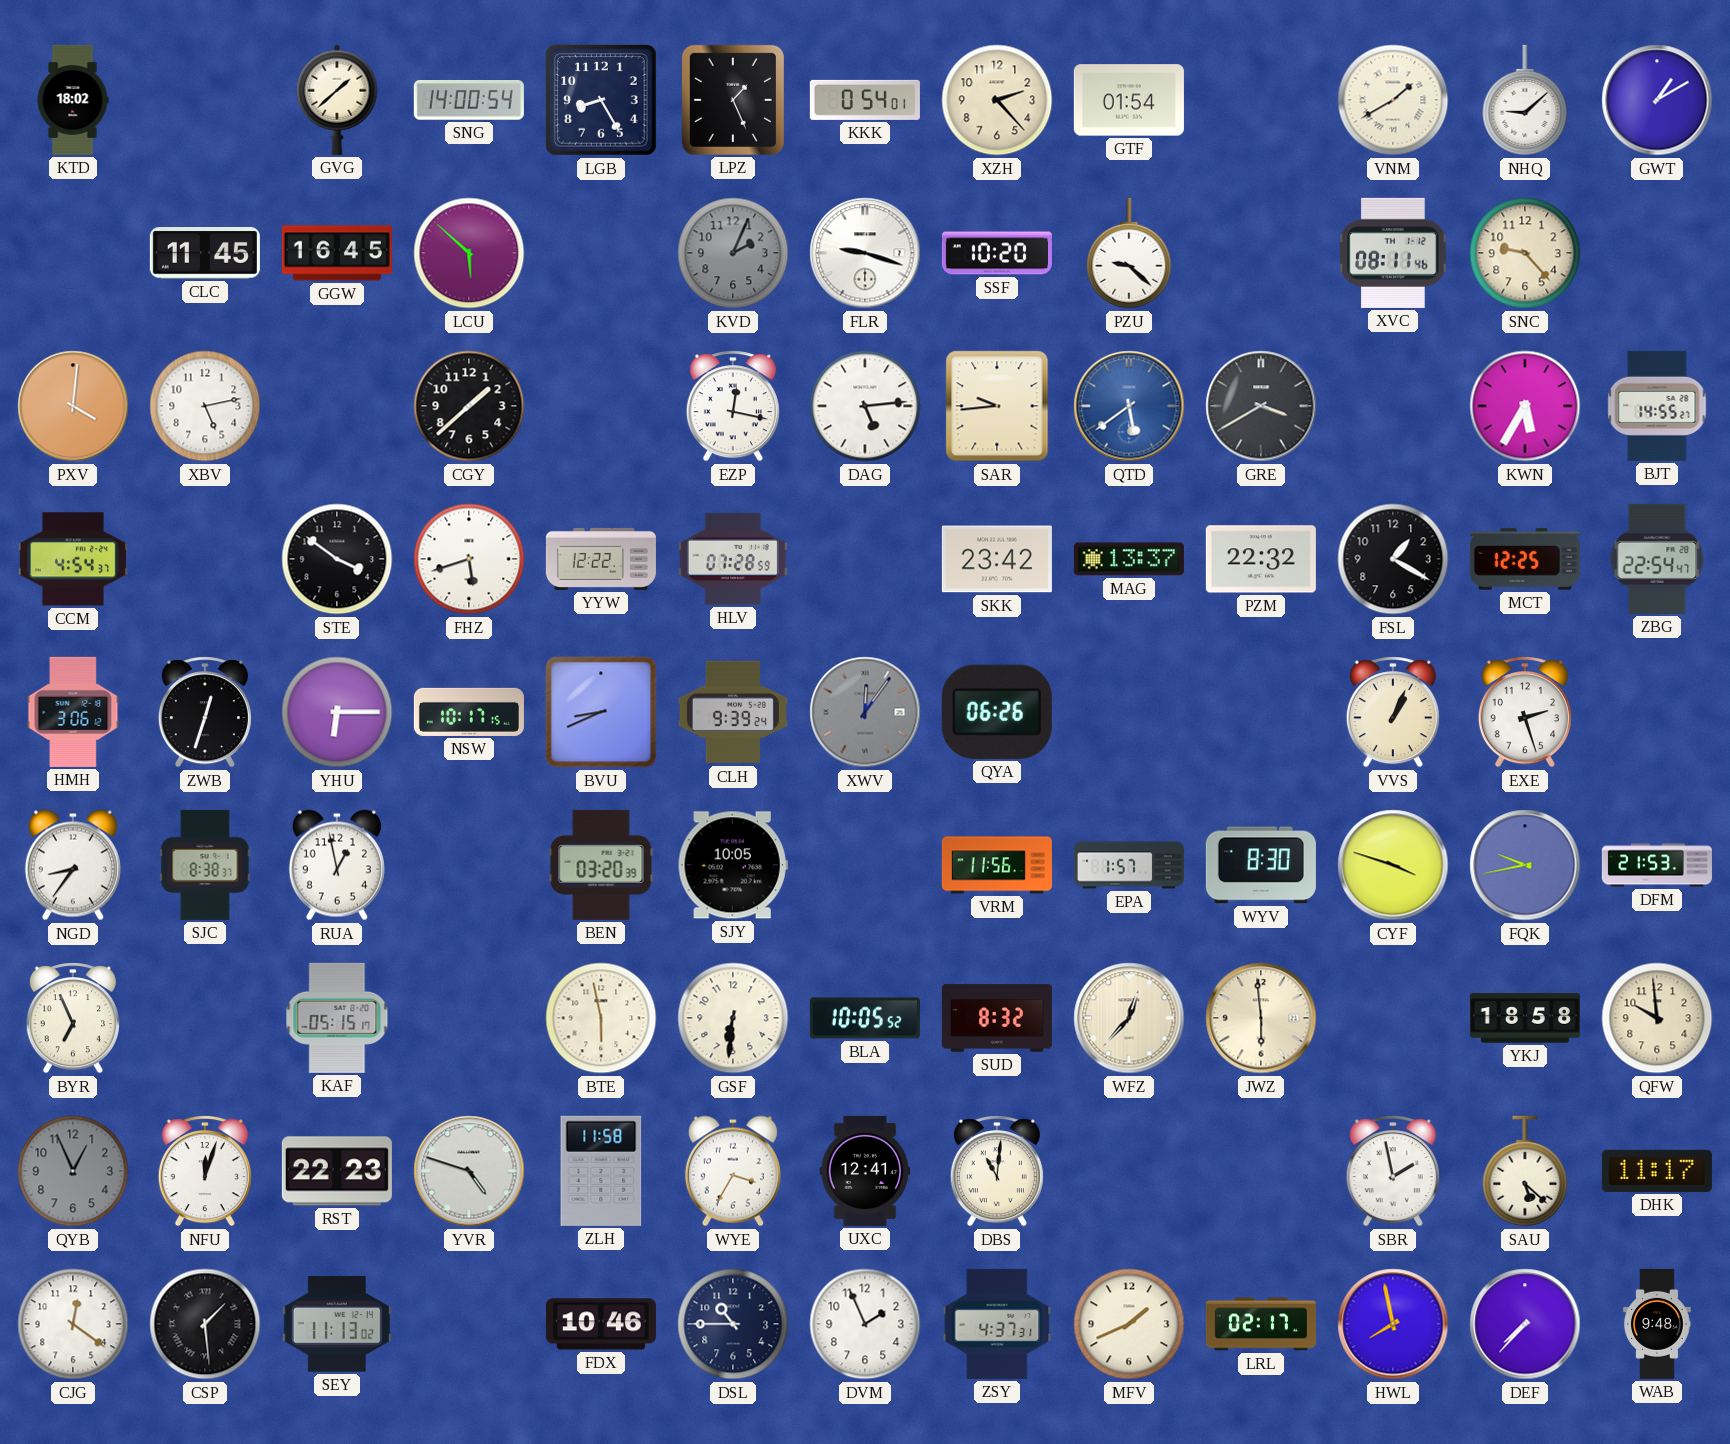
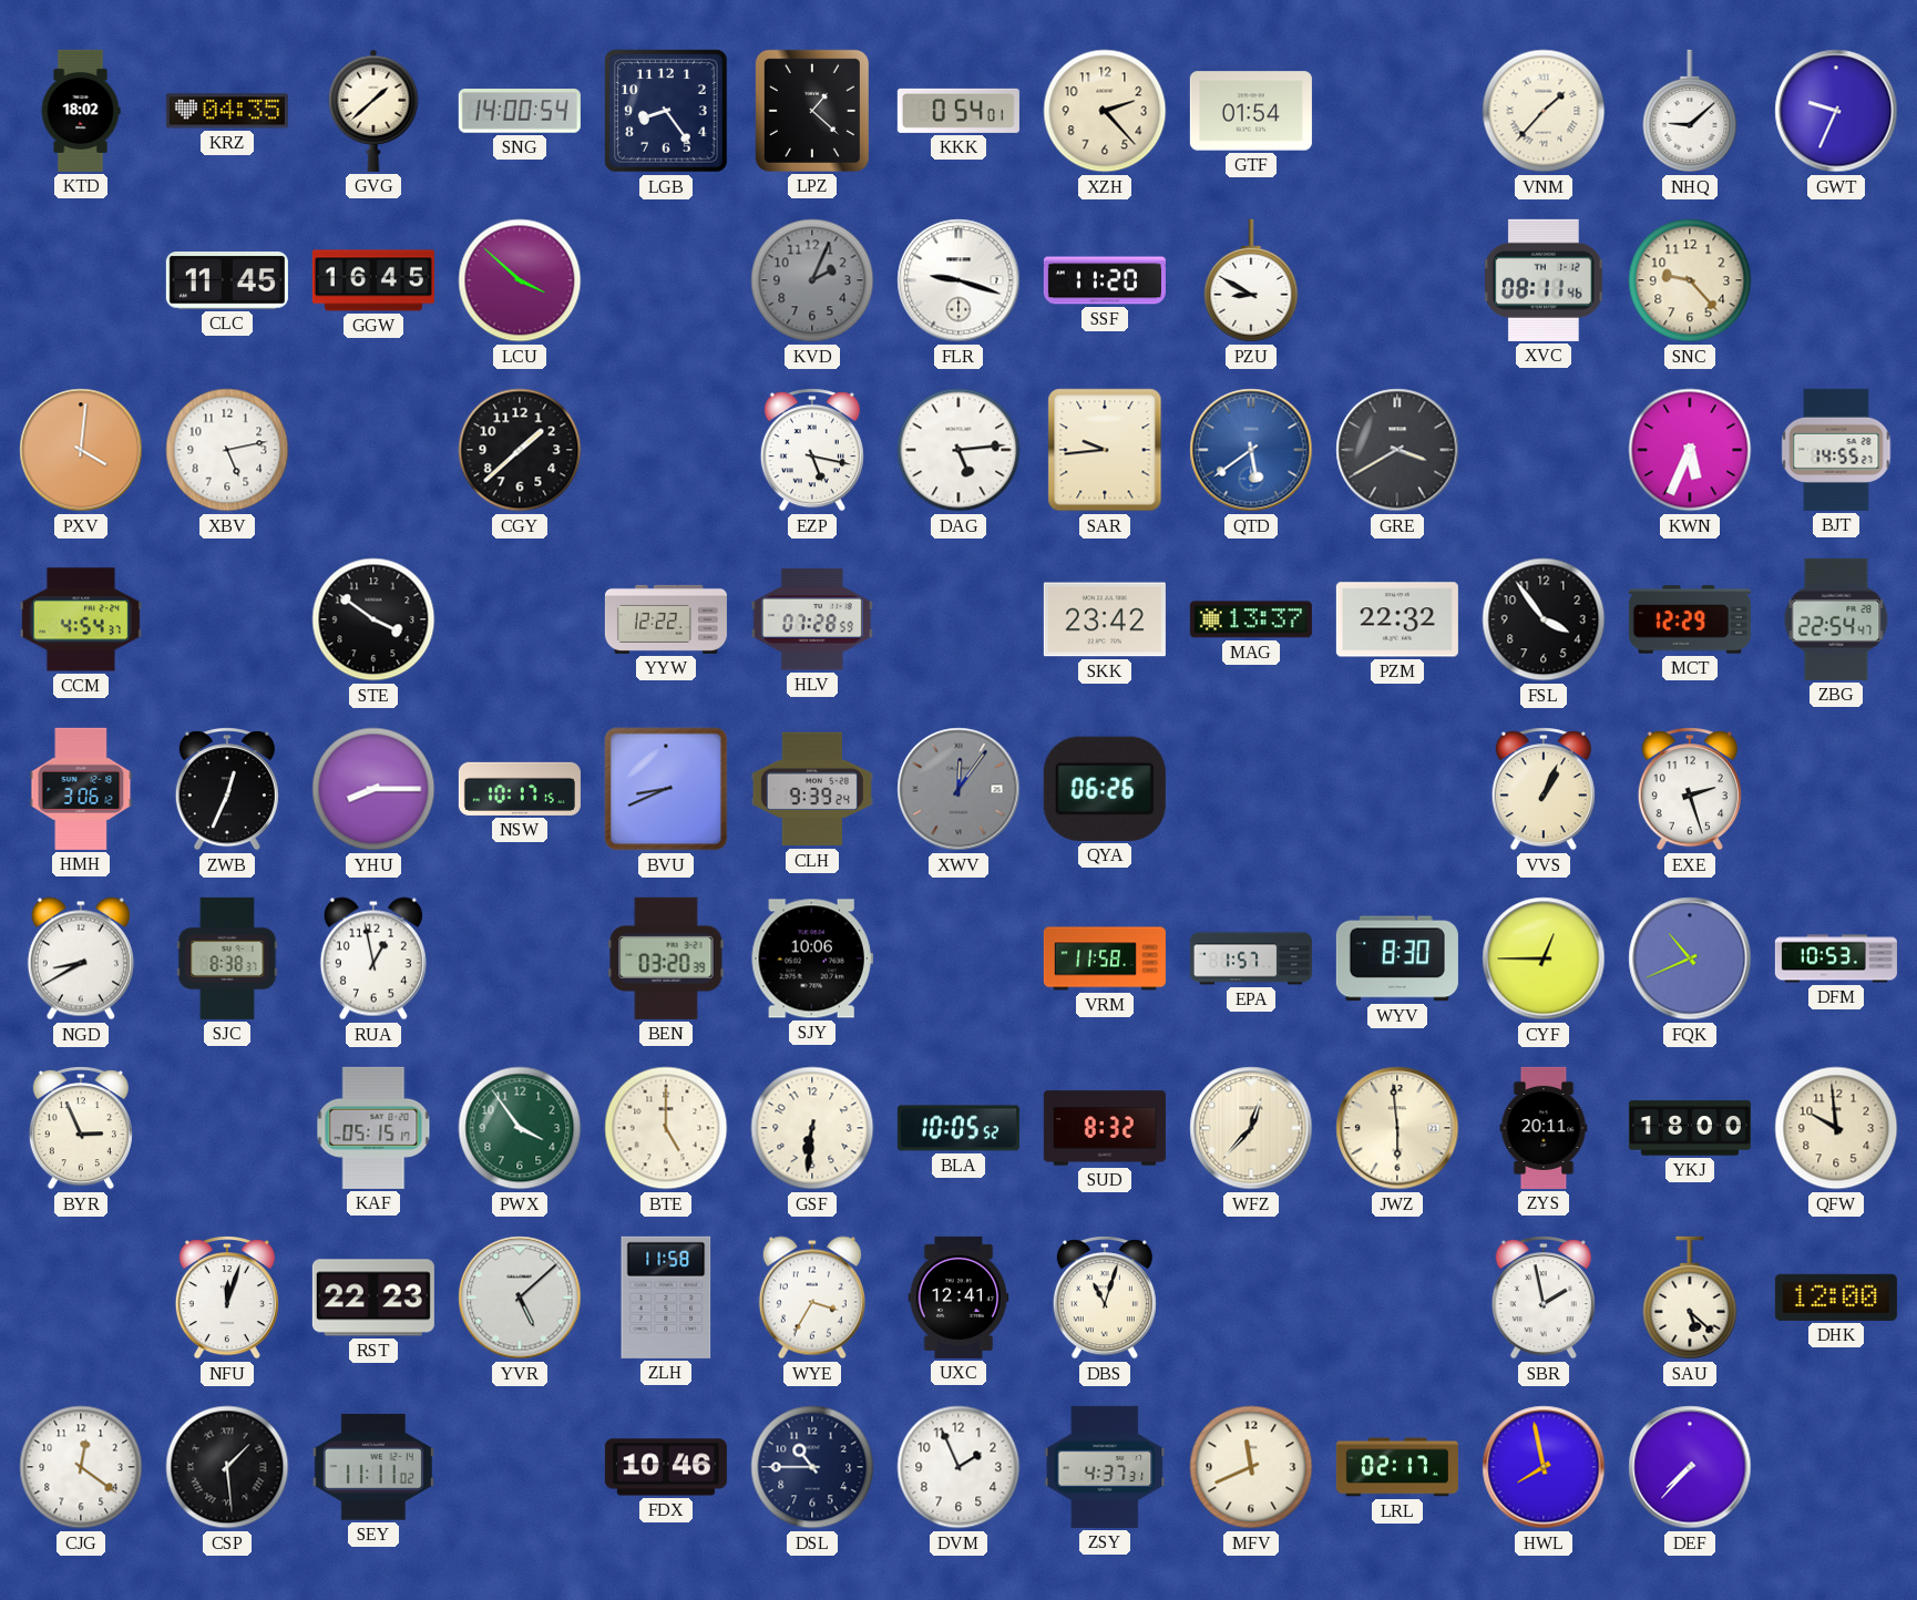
KRZ: none -> 04:35
LGB: 8:25 -> 8:24
LPZ: 1:26 -> 1:22
VNM: 1:40 -> 1:37
GWT: 1:10 -> 9:34
LCU: 5:52 -> 3:52
SSF: 10:20 -> 11:20
PZU: 9:22 -> 8:50
EZP: 12:17 -> 5:17
KWN: 5:35 -> 5:34
FHZ: 5:42 -> none
FSL: 1:20 -> 3:54
MCT: 12:25 -> 12:29
ZWB: 12:33 -> 12:34
YHU: 6:15 -> 8:15
NGD: 8:36 -> 8:40
SJY: 10:05 -> 10:06
VRM: 11:56 -> 11:58
CYF: 3:48 -> 12:45
FQK: 9:43 -> 10:41
DFM: 21:53 -> 10:53
BYR: 6:56 -> 2:56
PWX: none -> 3:54
BTE: 5:58 -> 5:00
ZYS: none -> 20:11
YKJ: 18:58 -> 18:00
QYB: 12:56 -> none
YVR: 4:48 -> 5:08
DBS: 11:01 -> 11:03
DHK: 11:17 -> 12:00
SEY: 11:13 -> 11:11
MFV: 1:41 -> 11:41
WAB: 9:48 -> none
